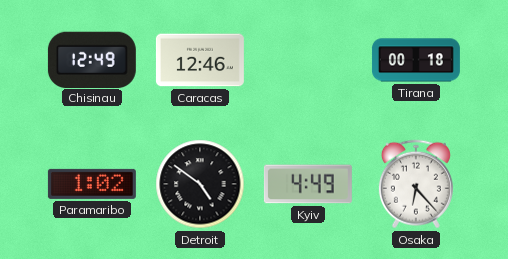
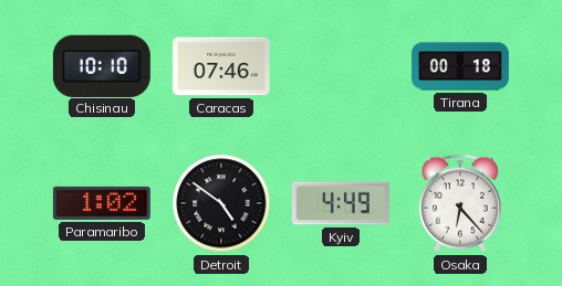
Chisinau: 12:49 -> 10:10
Caracas: 12:46 -> 07:46
